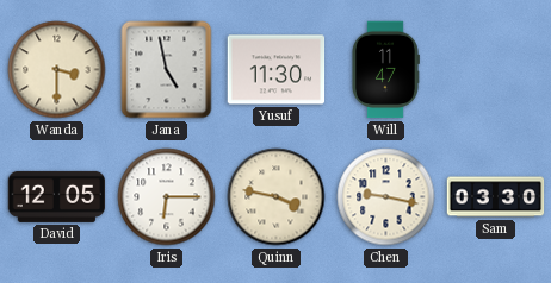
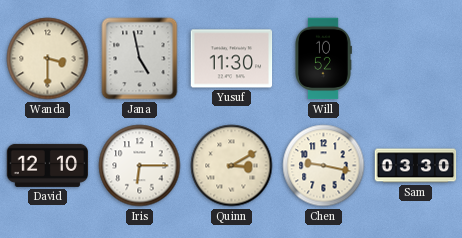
Will: 11:47 -> 10:52
David: 12:05 -> 12:10
Quinn: 3:47 -> 3:10
